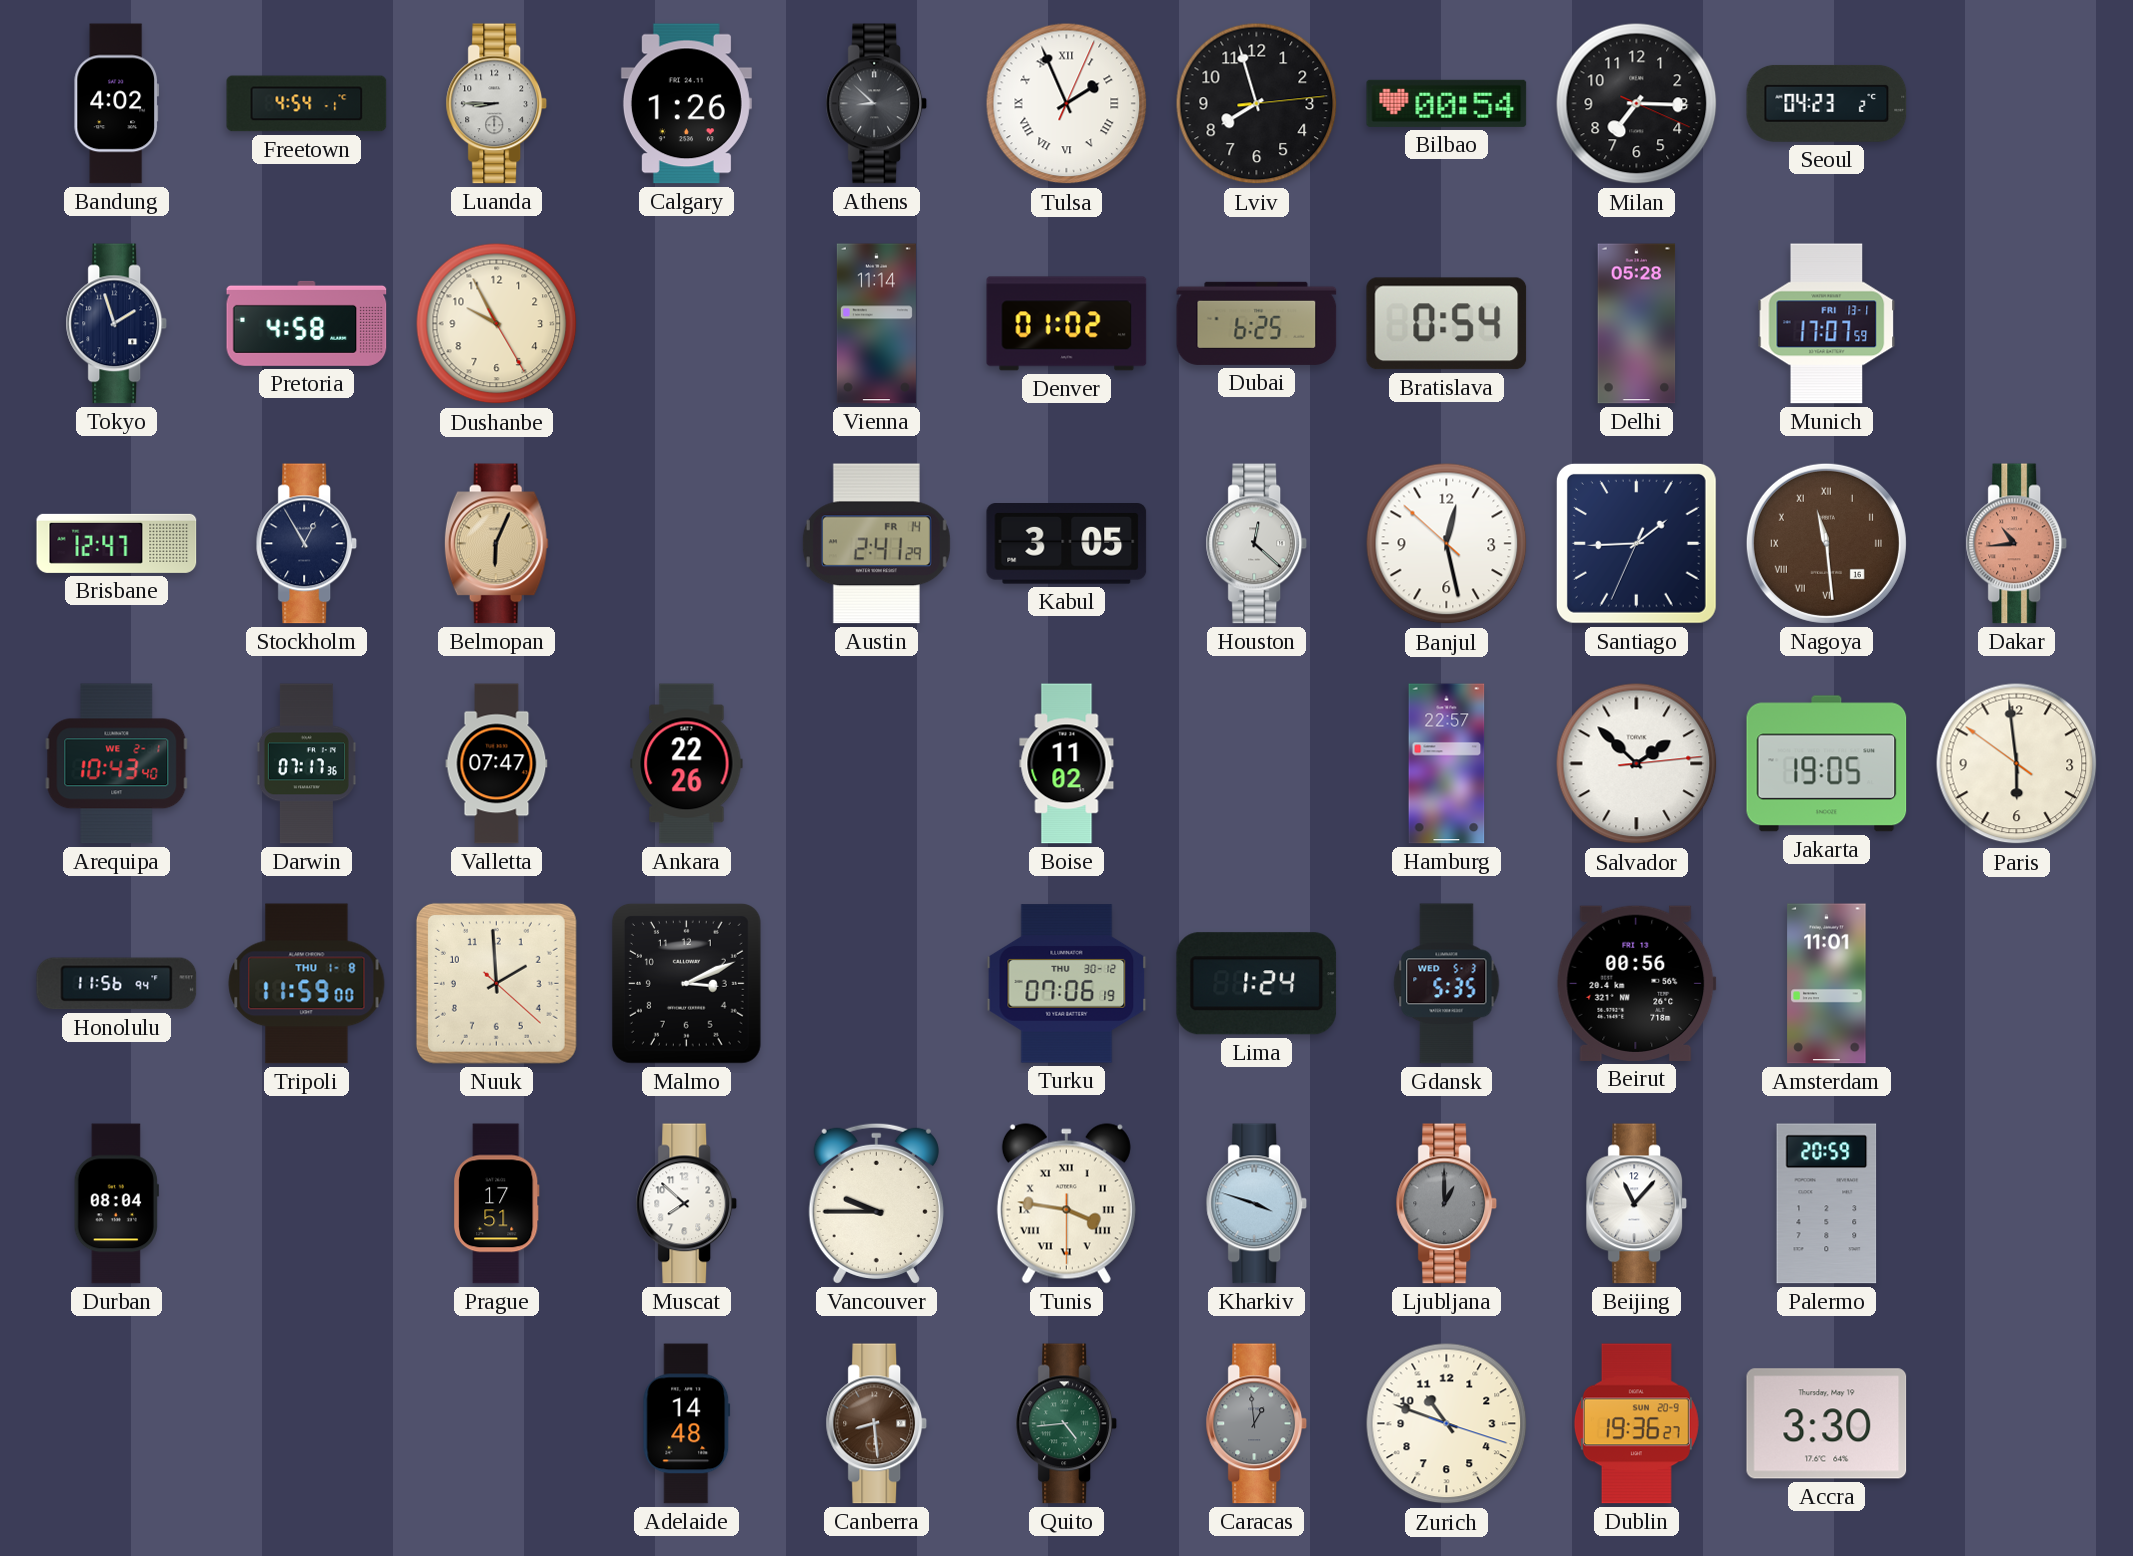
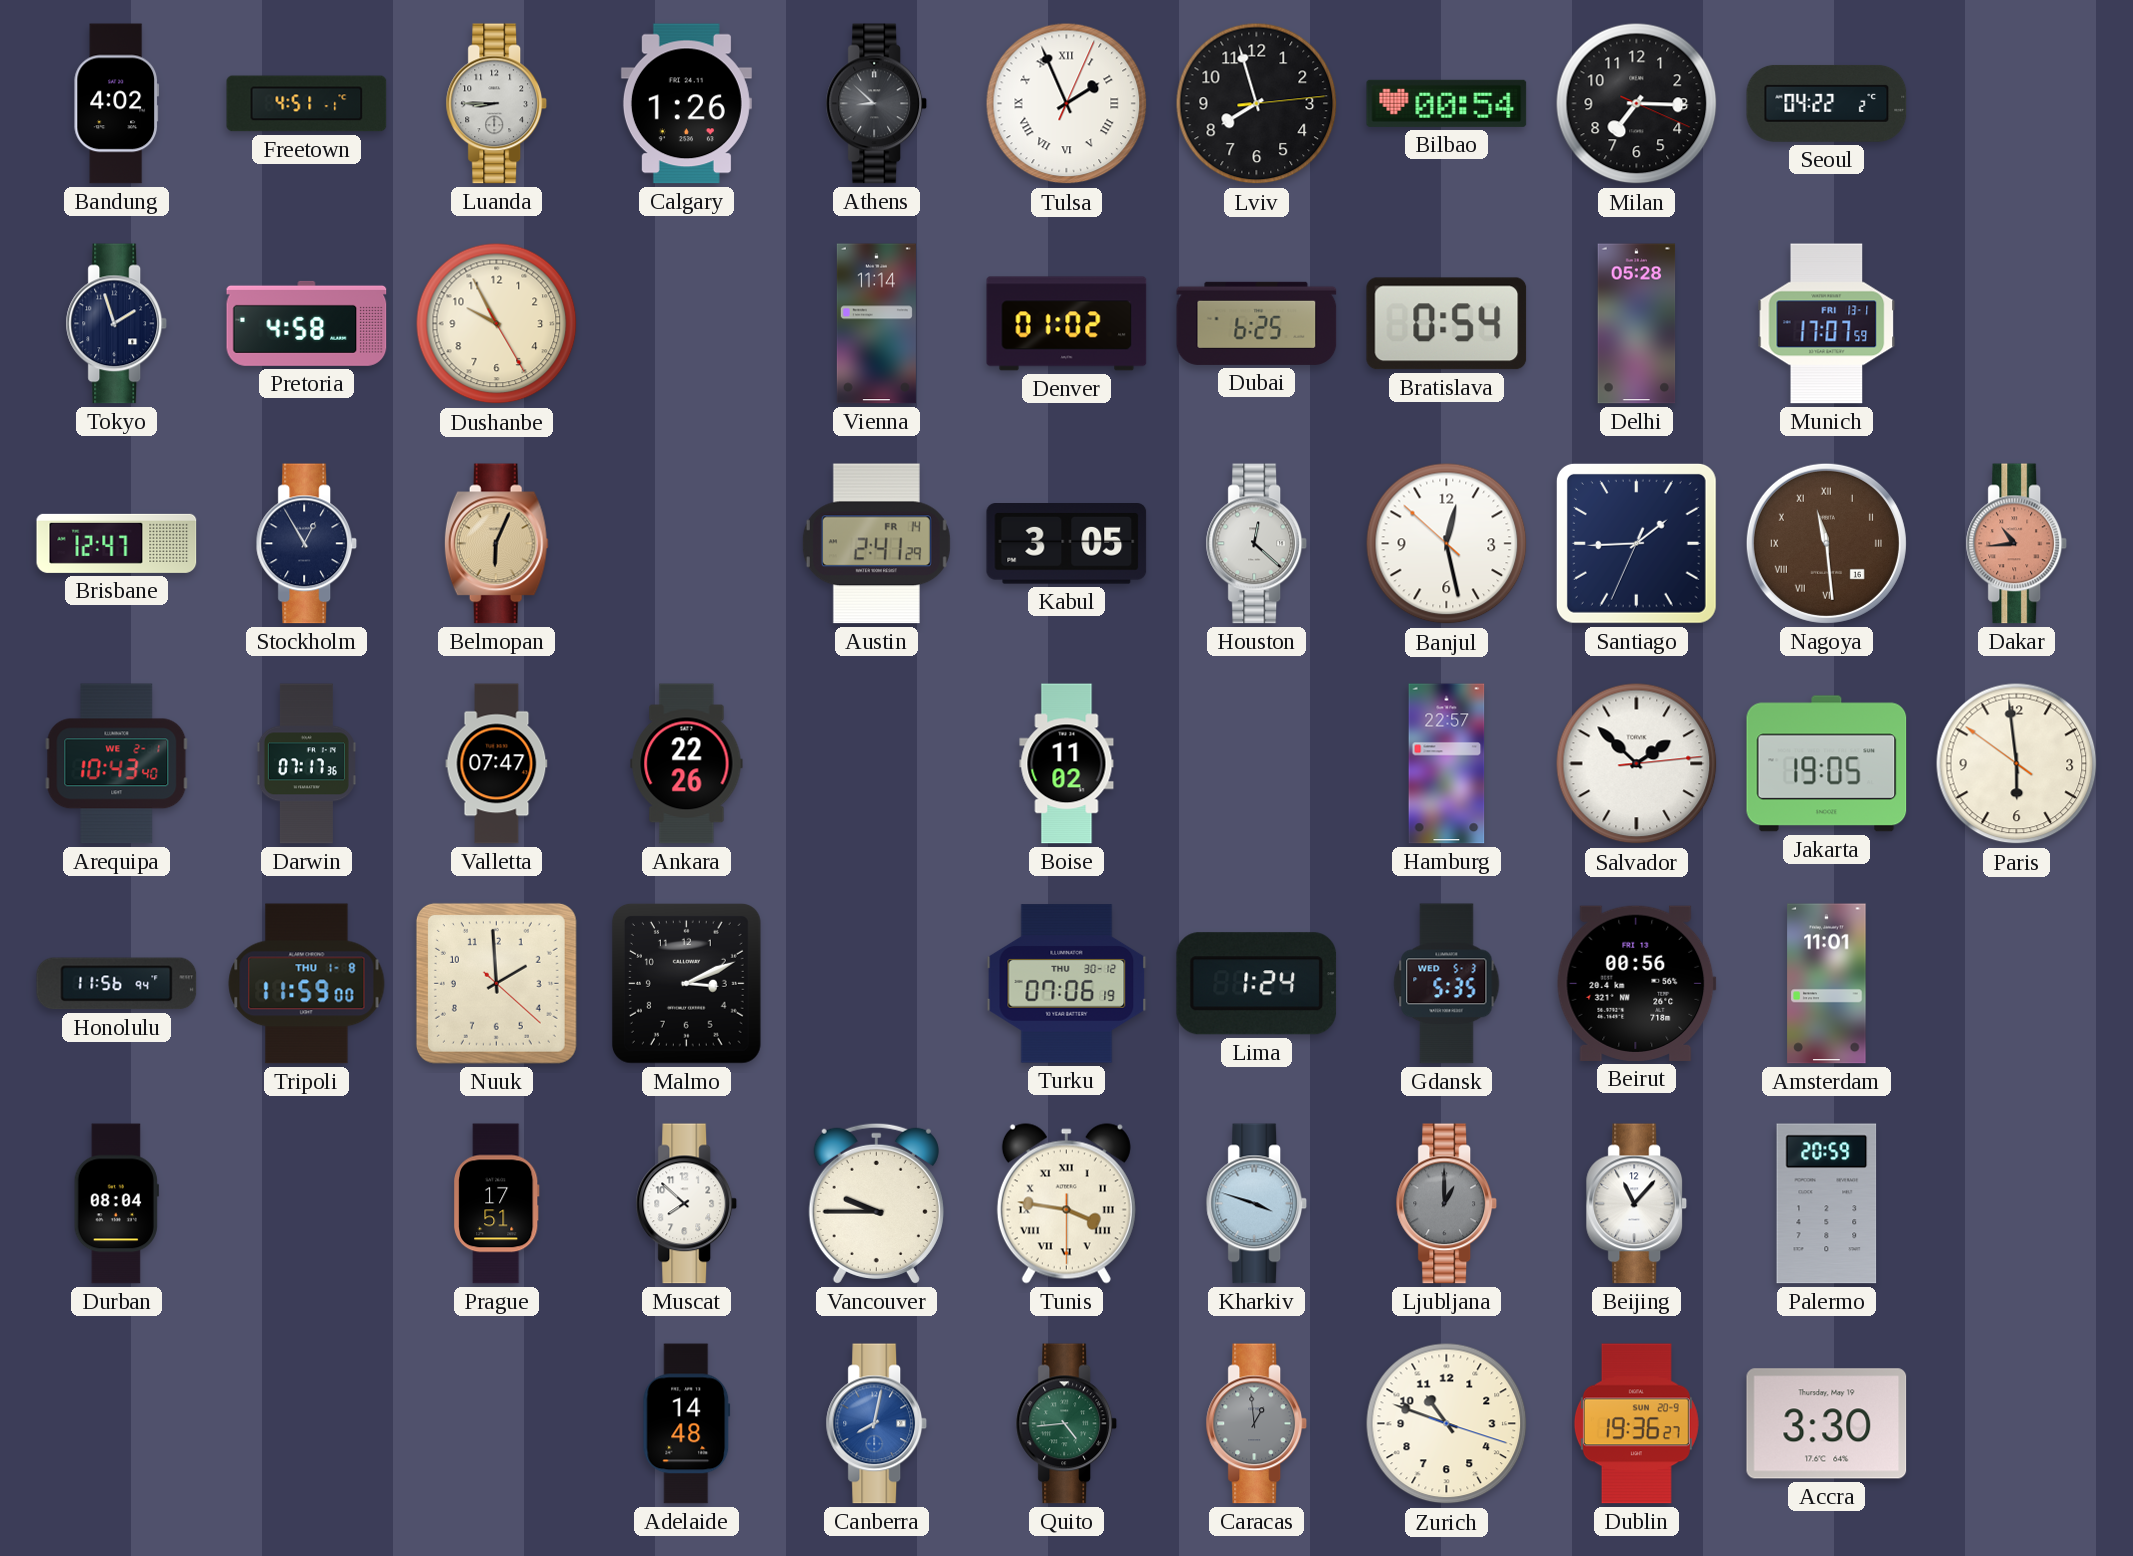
Freetown: 4:54 -> 4:51
Seoul: 04:23 -> 04:22
Canberra: 8:29 -> 8:02
Canberra dial: brown -> blue
